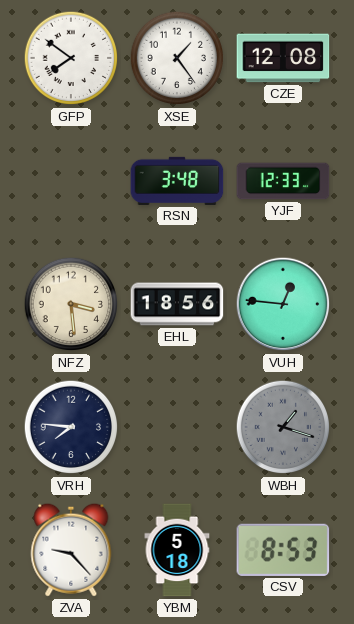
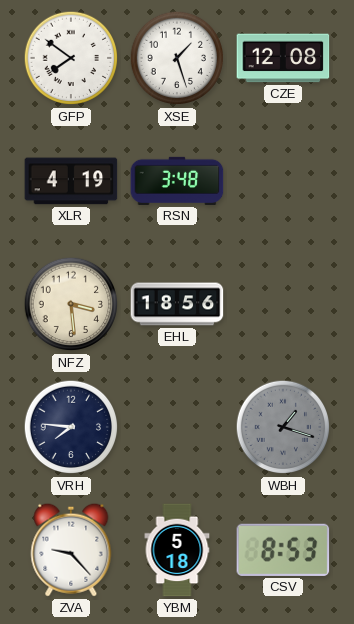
XSE: 1:24 -> 1:27
XLR: none -> 4:19
YJF: 12:33 -> none
VUH: 12:46 -> none
